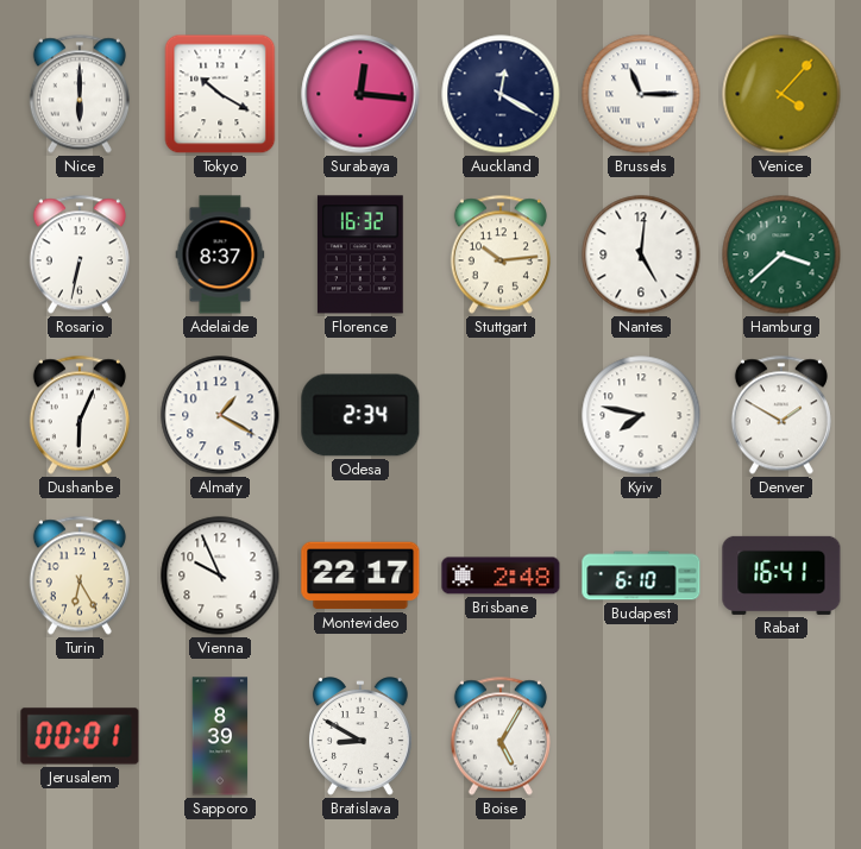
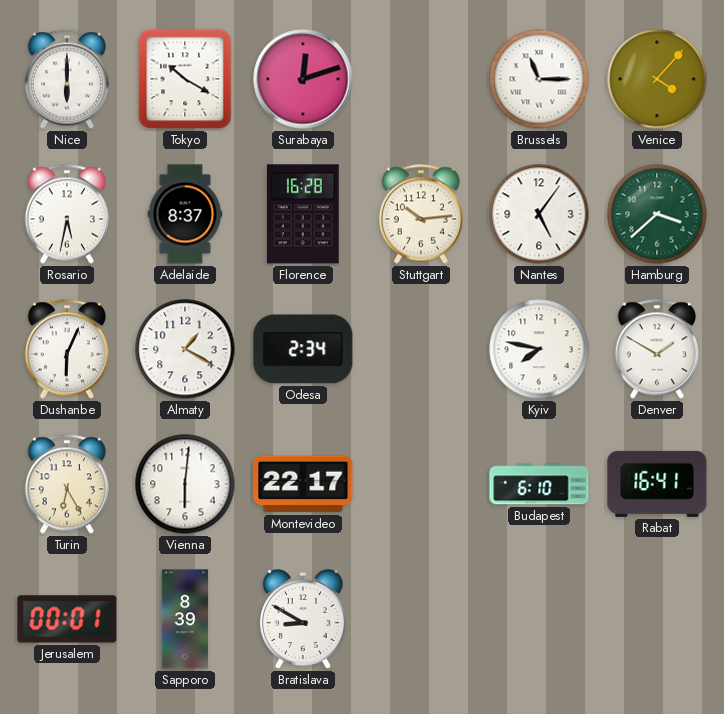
Surabaya: 12:16 -> 12:12
Auckland: 12:20 -> none
Rosario: 6:32 -> 5:32
Florence: 16:32 -> 16:28
Nantes: 5:01 -> 5:06
Vienna: 9:56 -> 6:01
Brisbane: 2:48 -> none
Boise: 5:05 -> none
